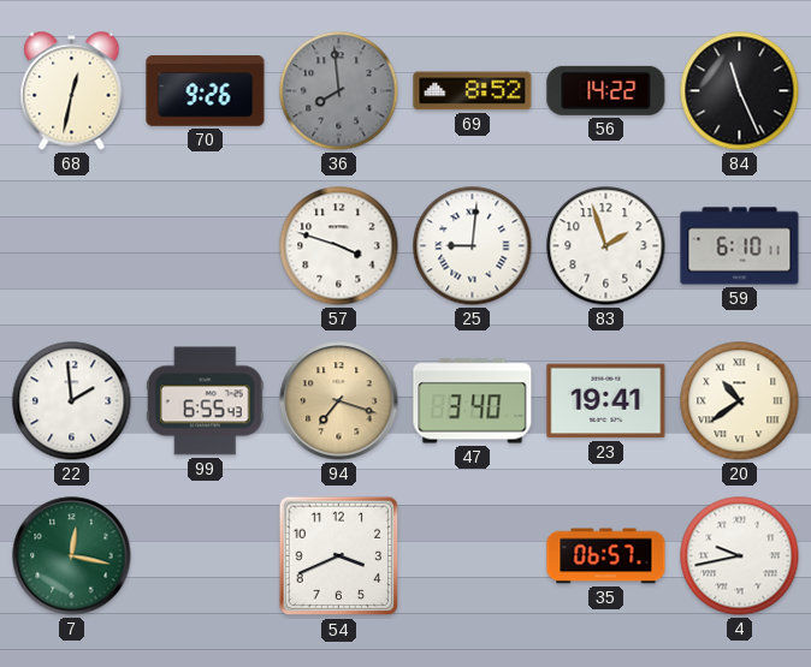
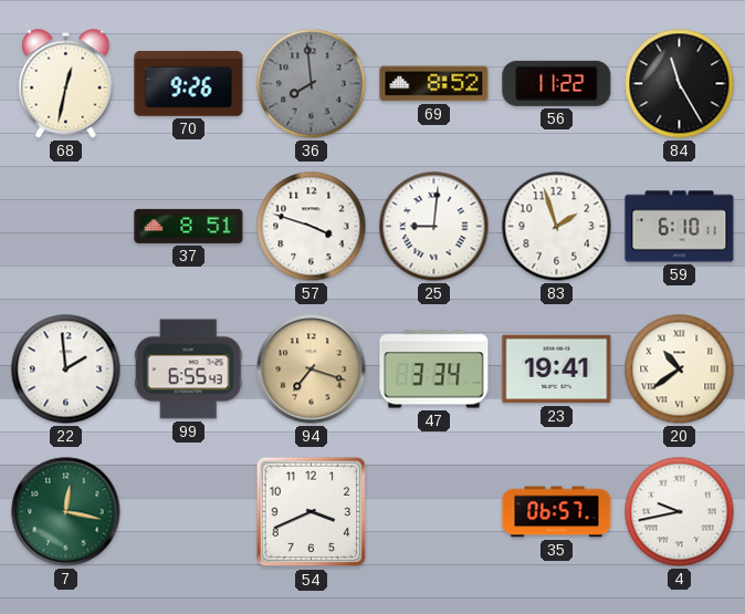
56: 14:22 -> 11:22
84: 11:26 -> 11:25
37: none -> 8:51
47: 3:40 -> 3:34
